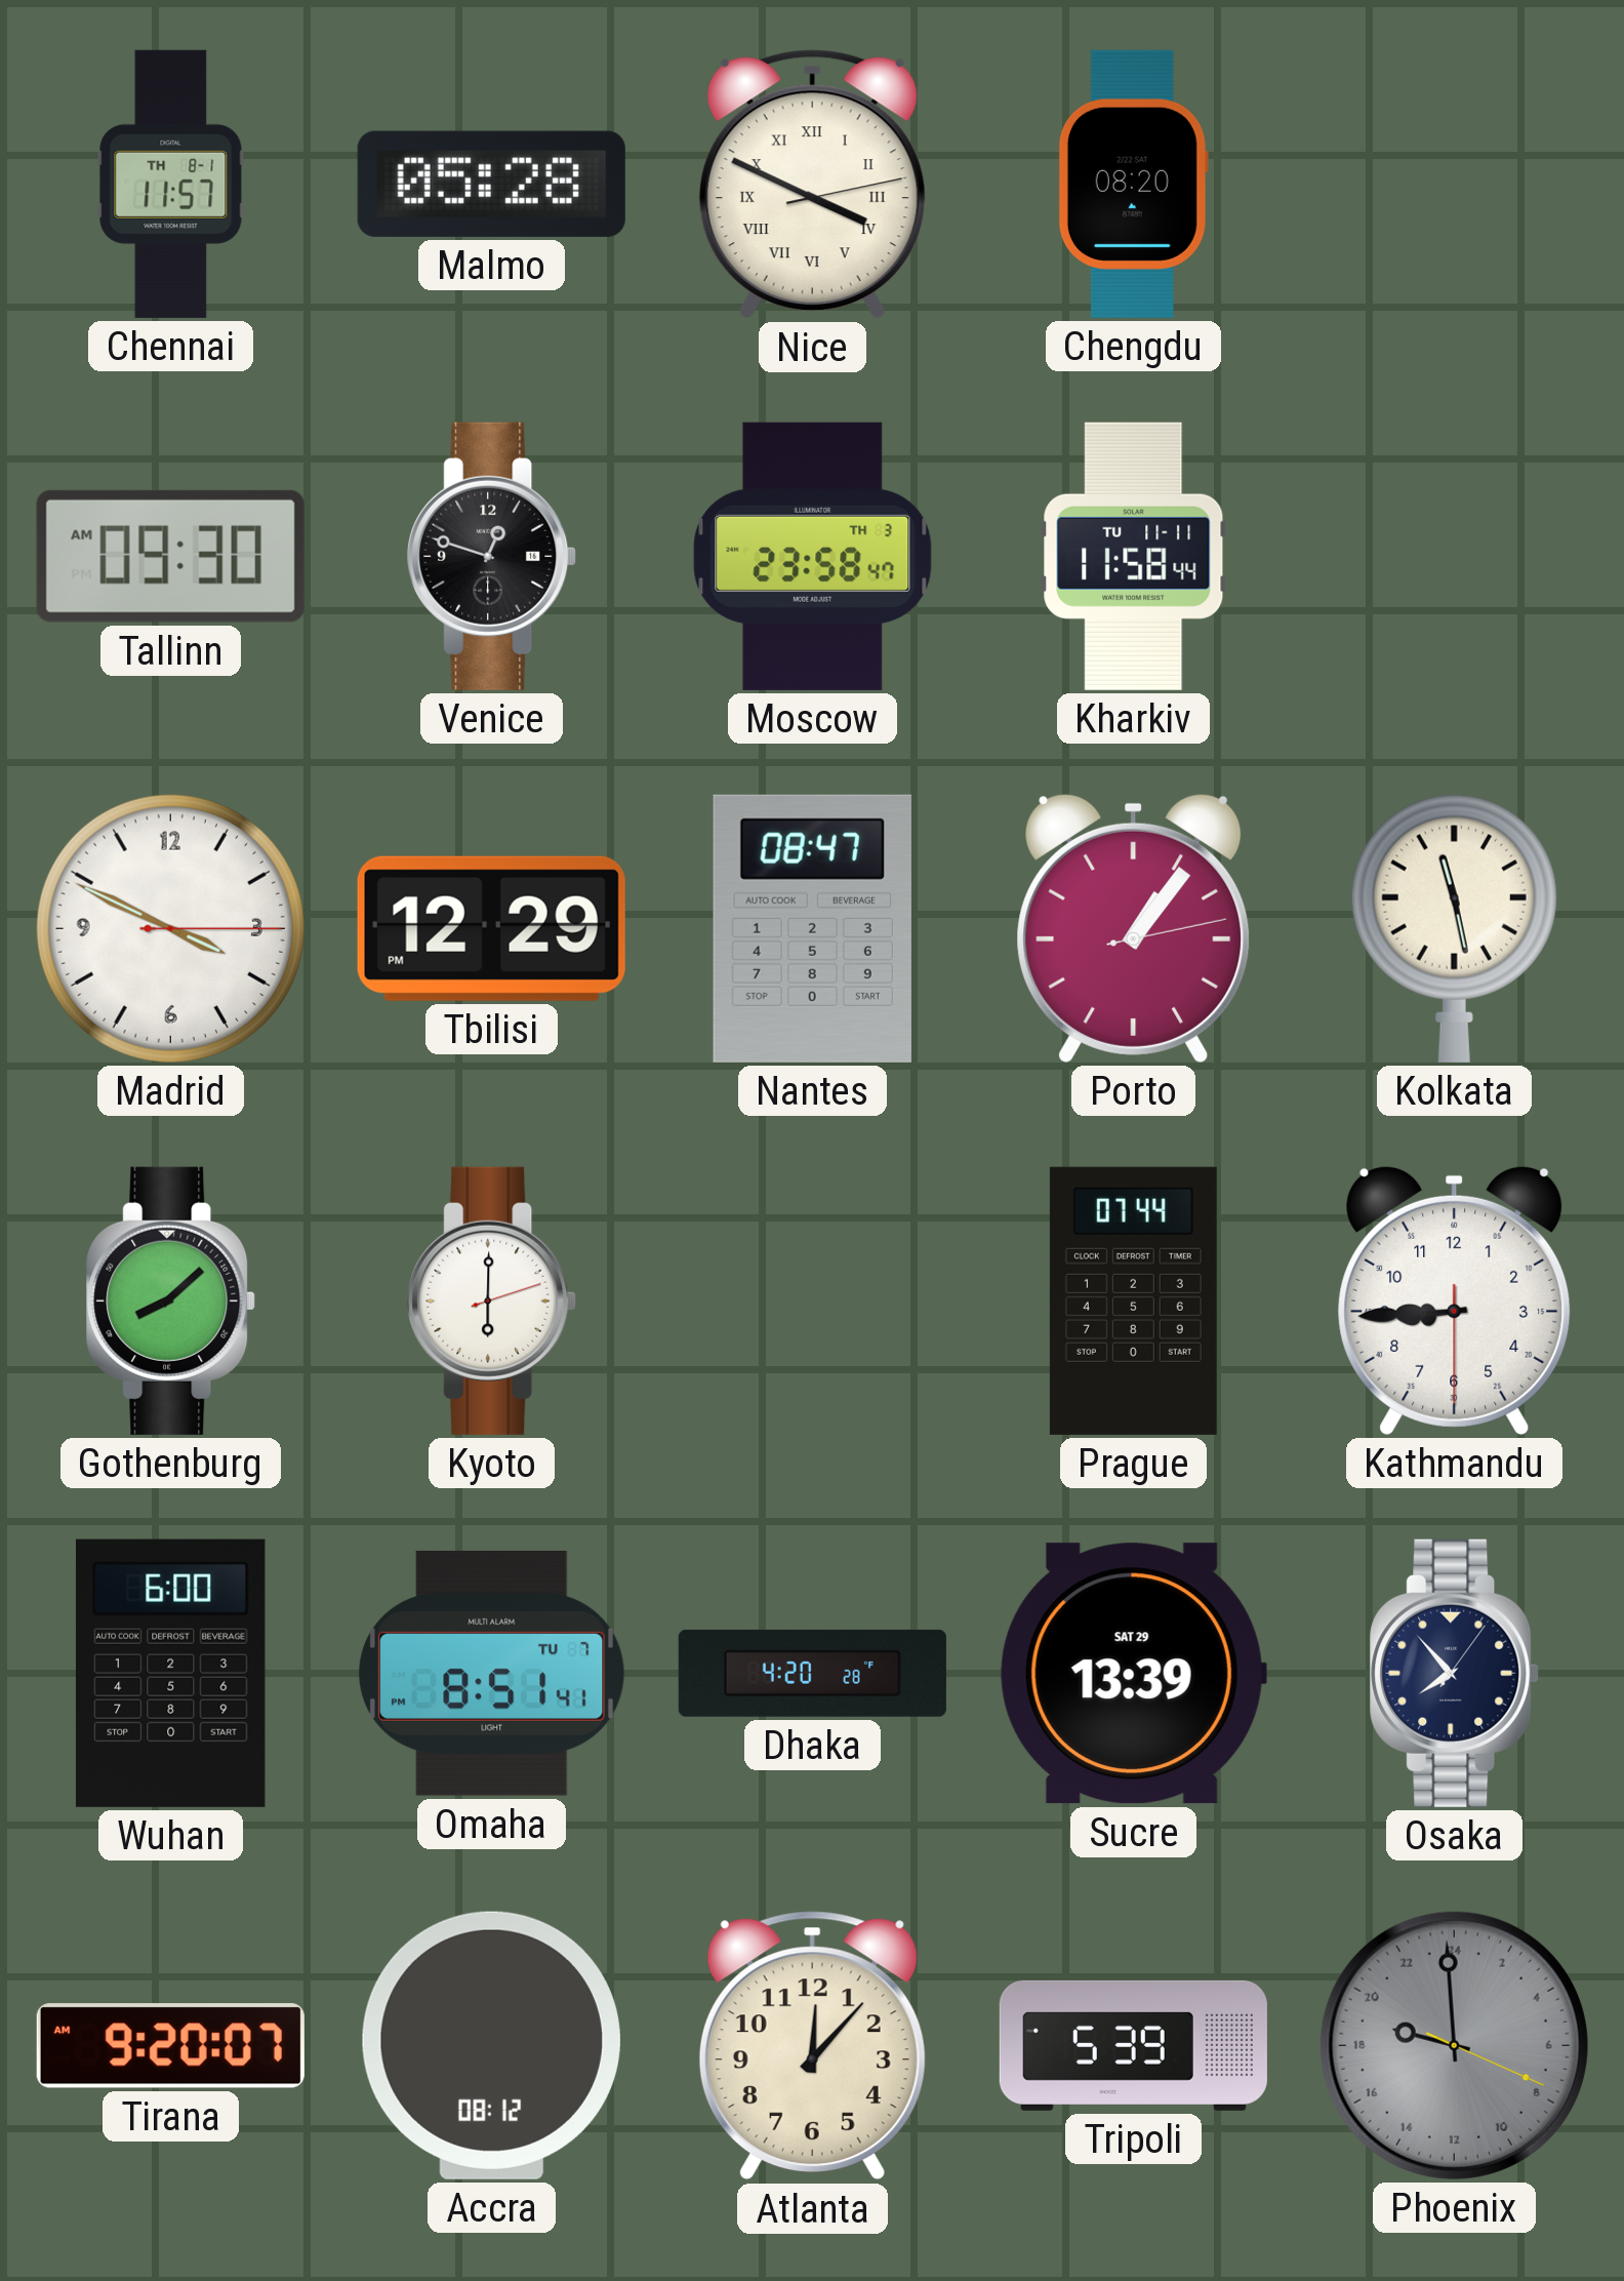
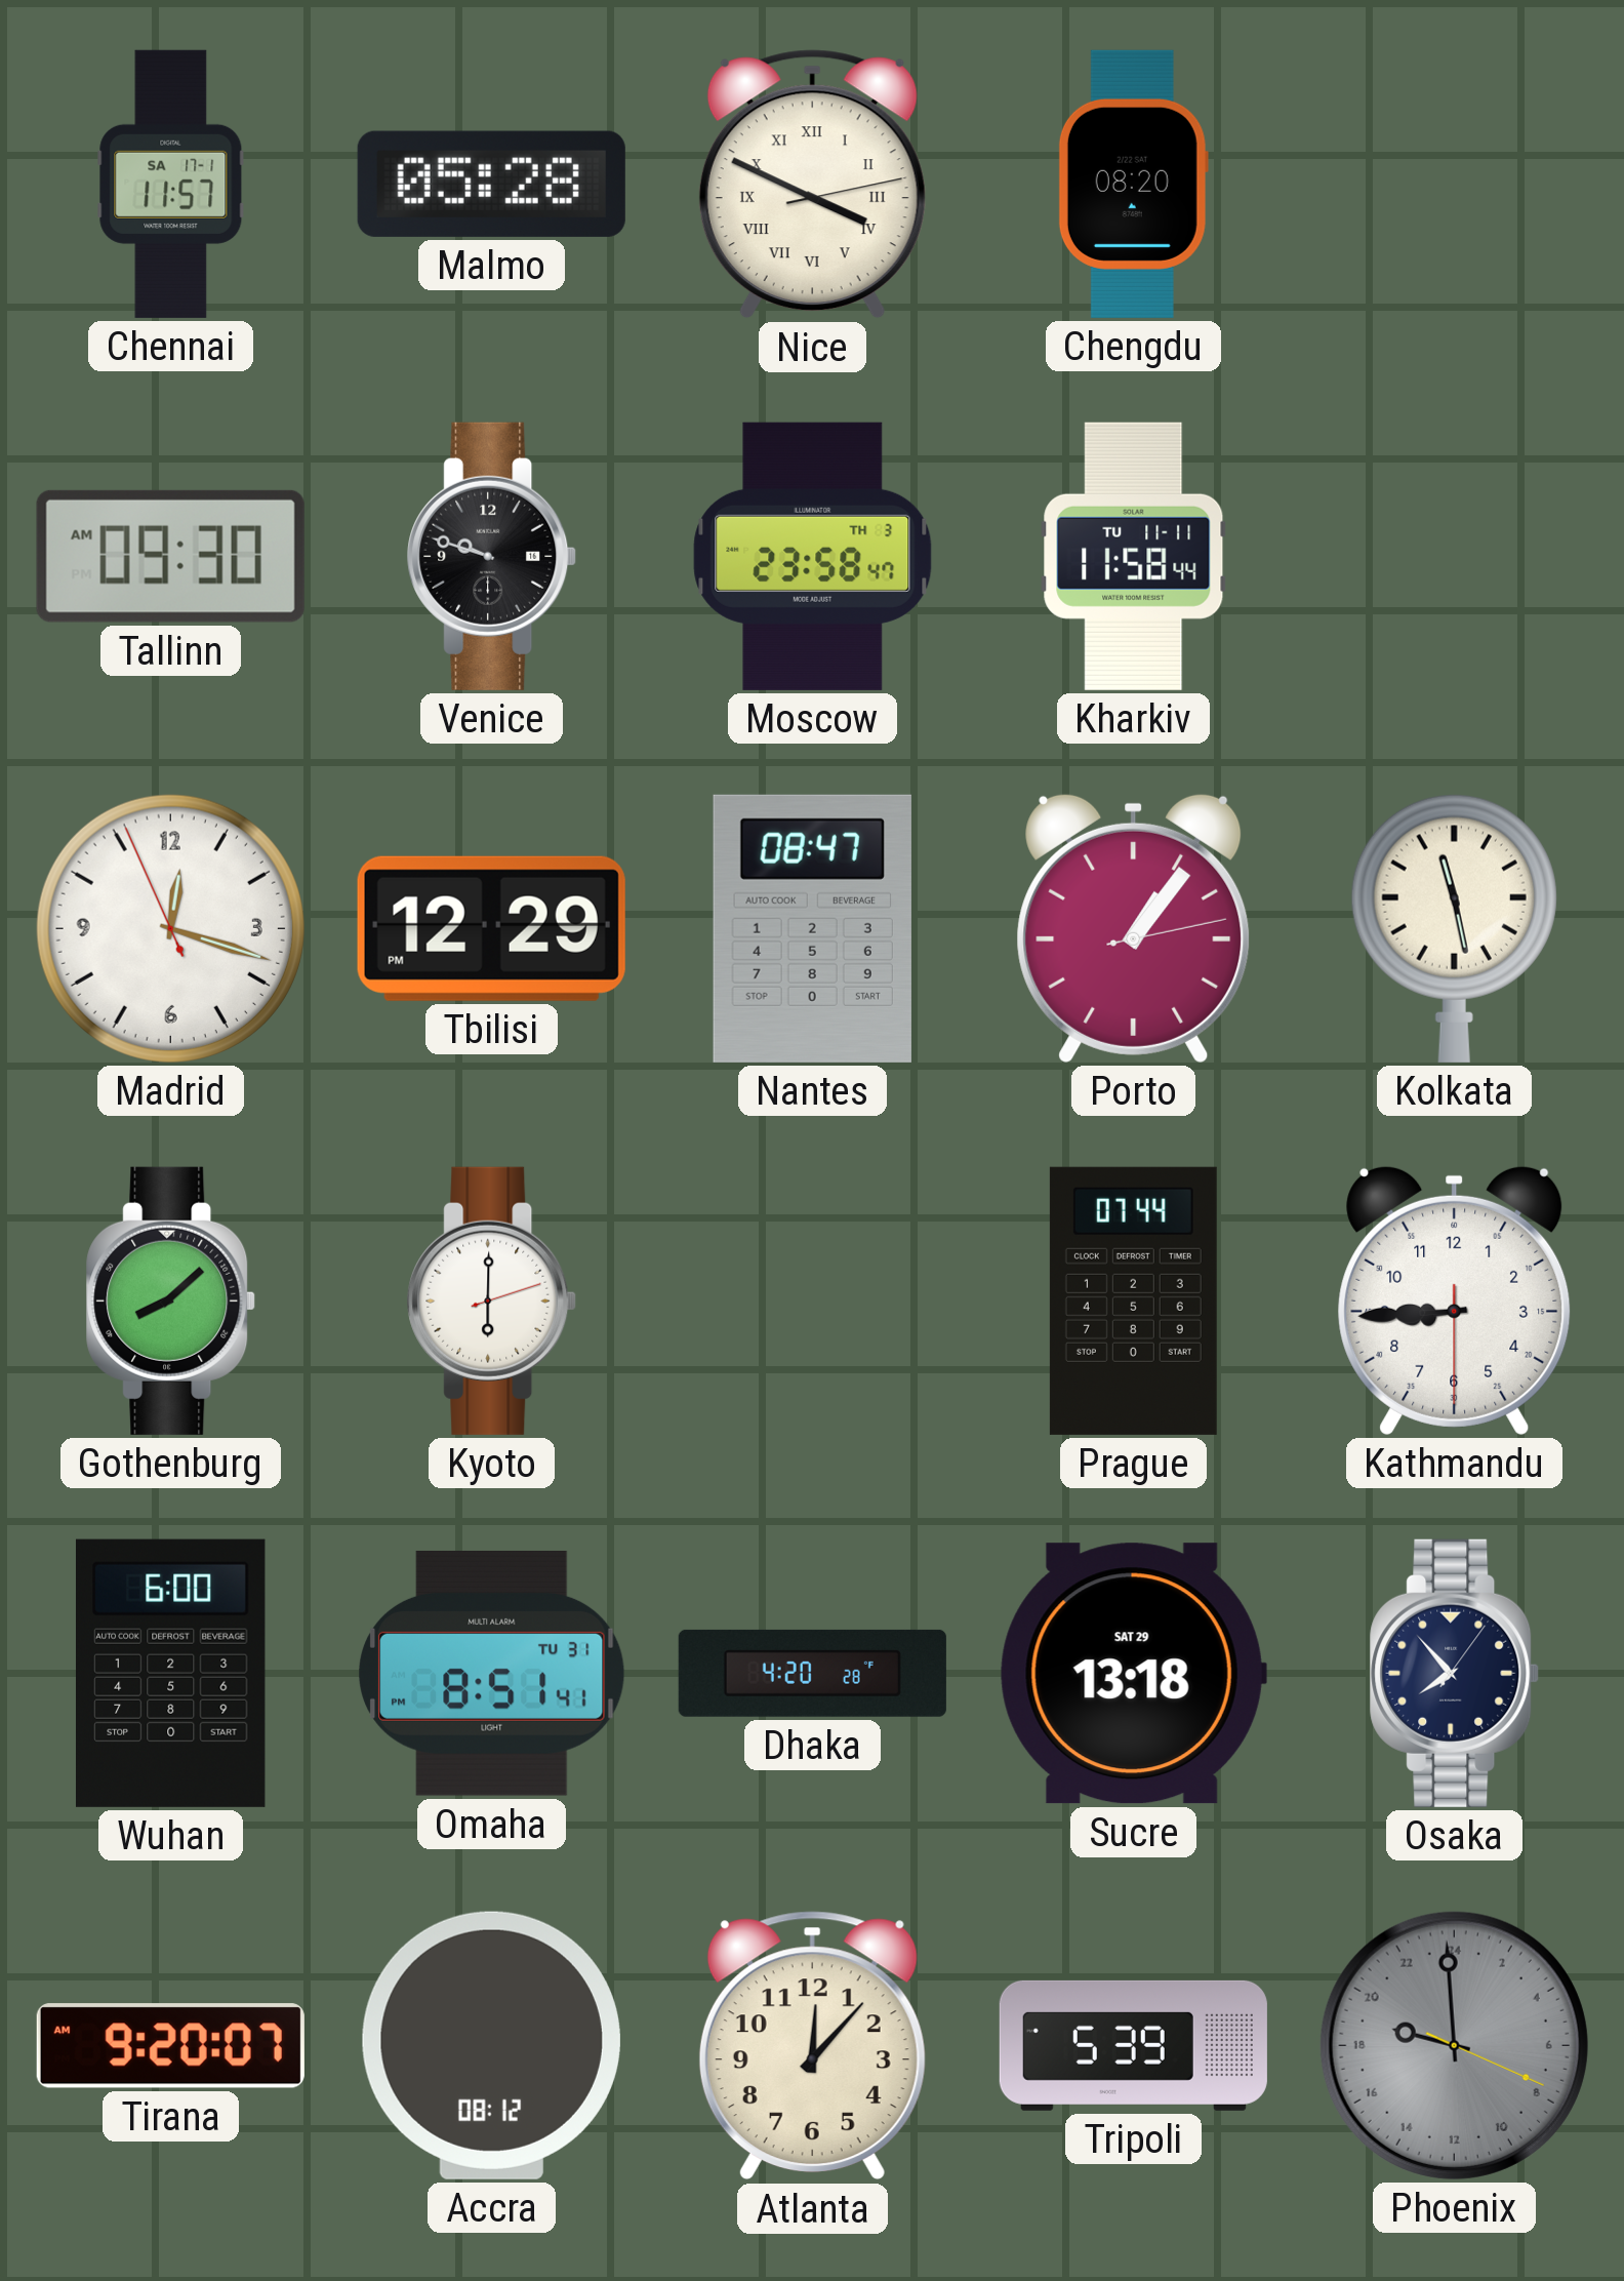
Chennai date: TH 8-1 -> SA 17-1
Venice: 12:48 -> 9:48
Madrid: 3:49 -> 12:17
Omaha date: TU 7 -> TU 31
Sucre: 13:39 -> 13:18
